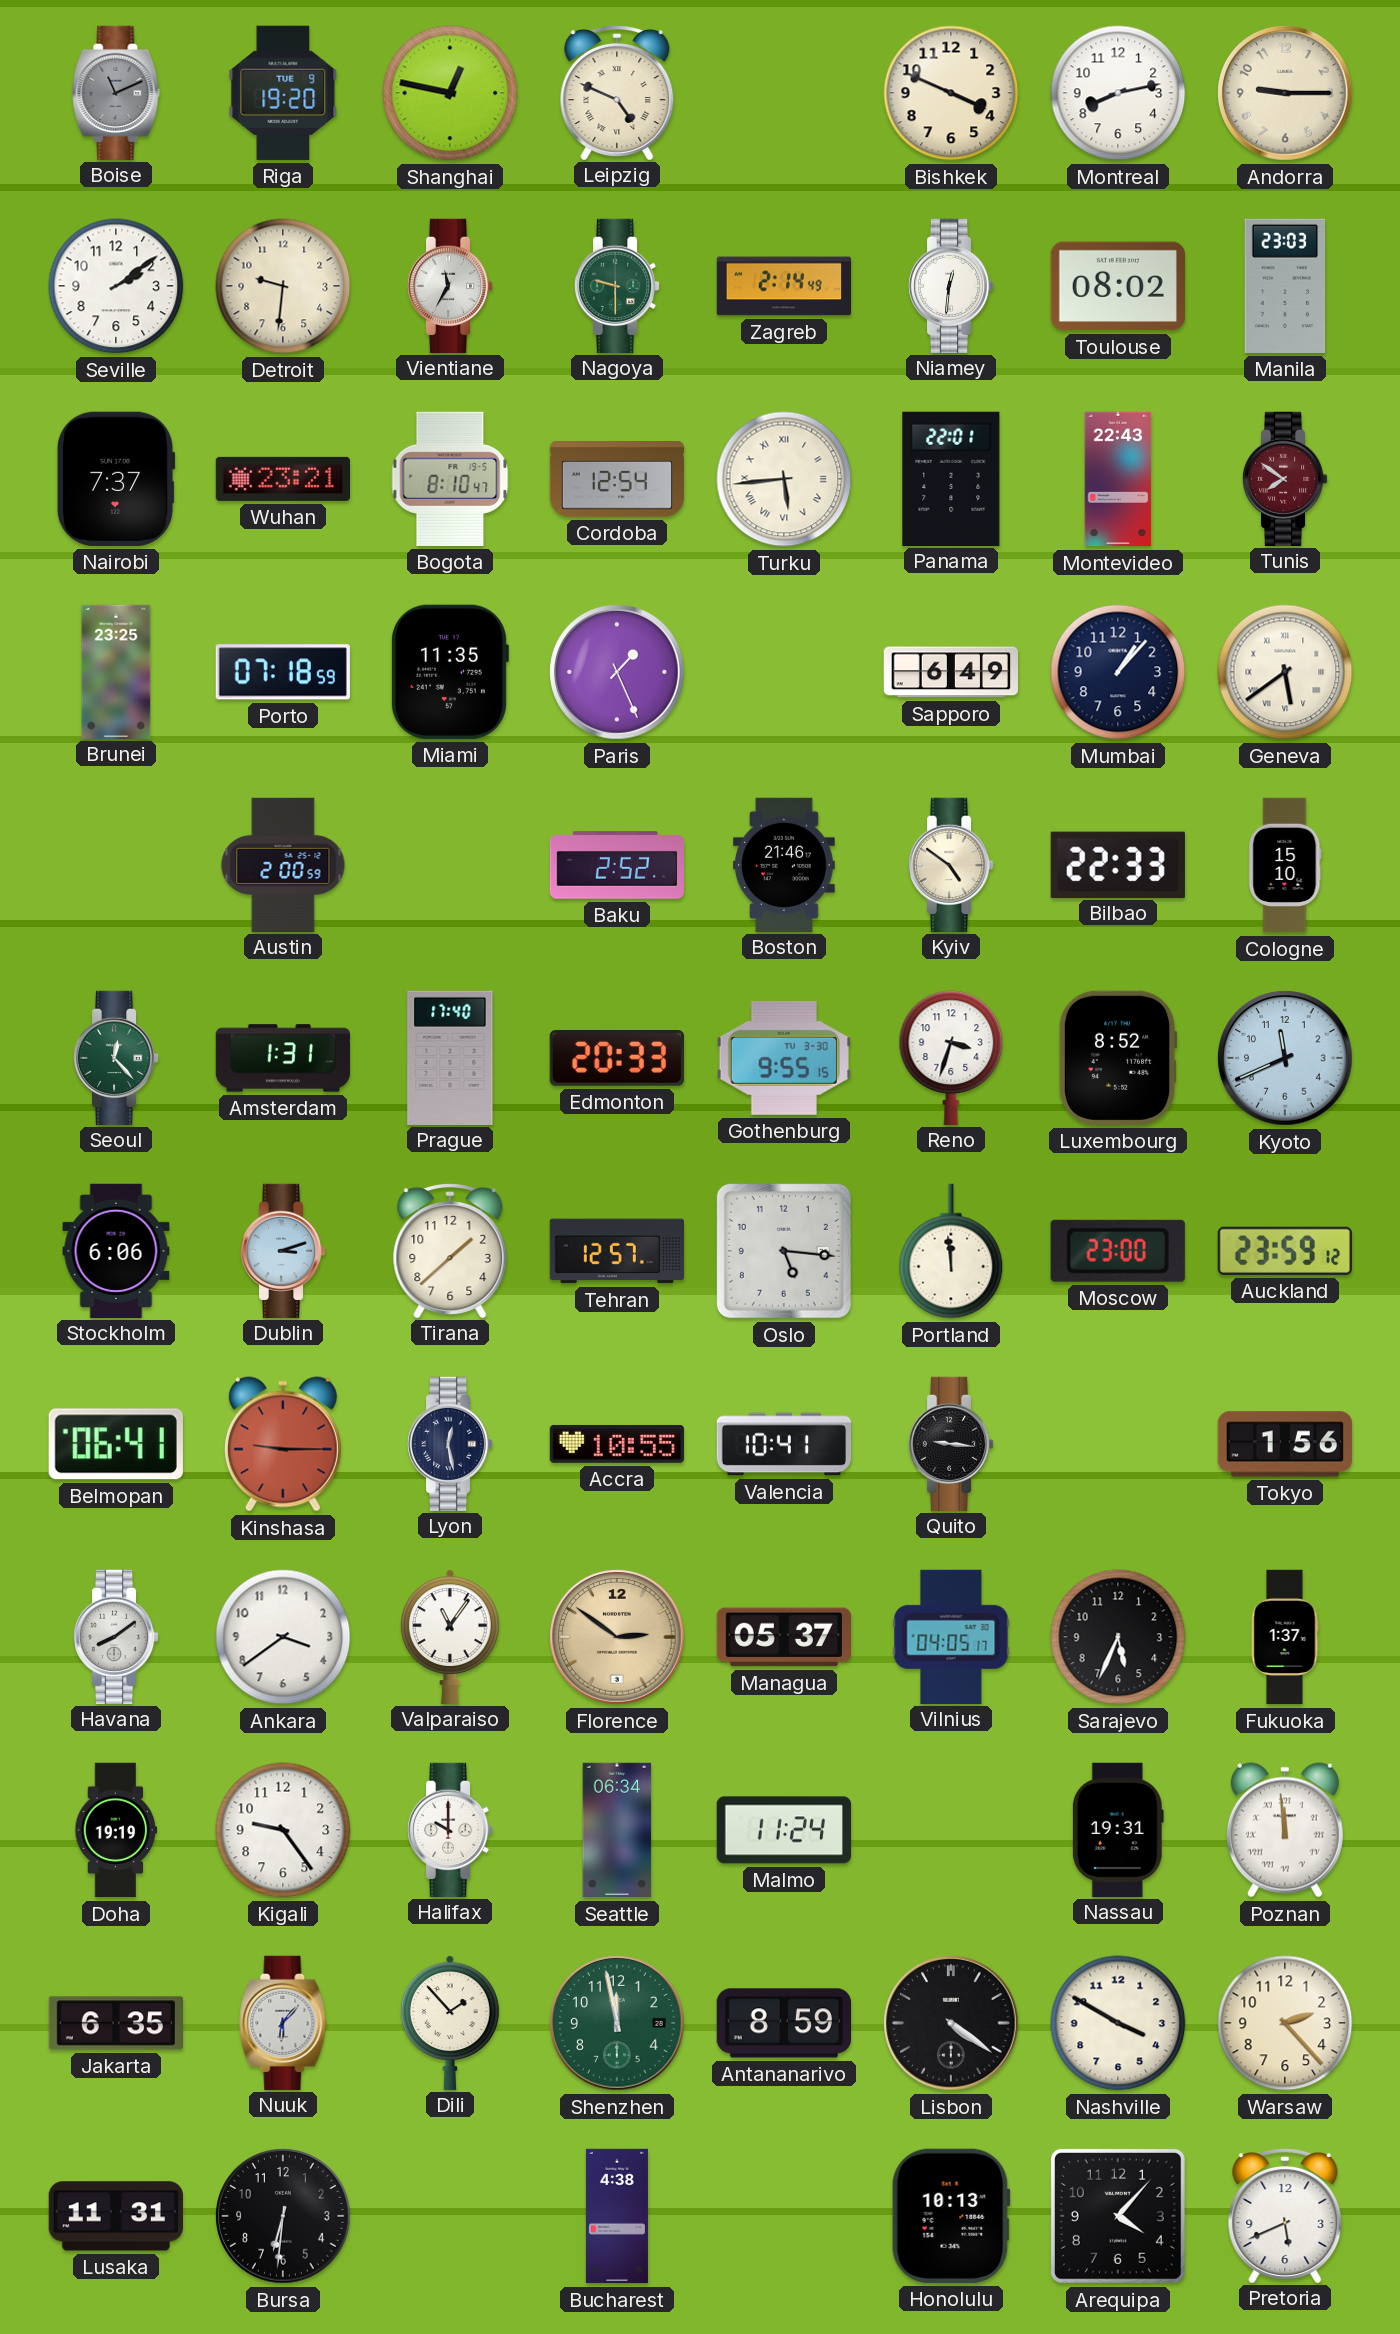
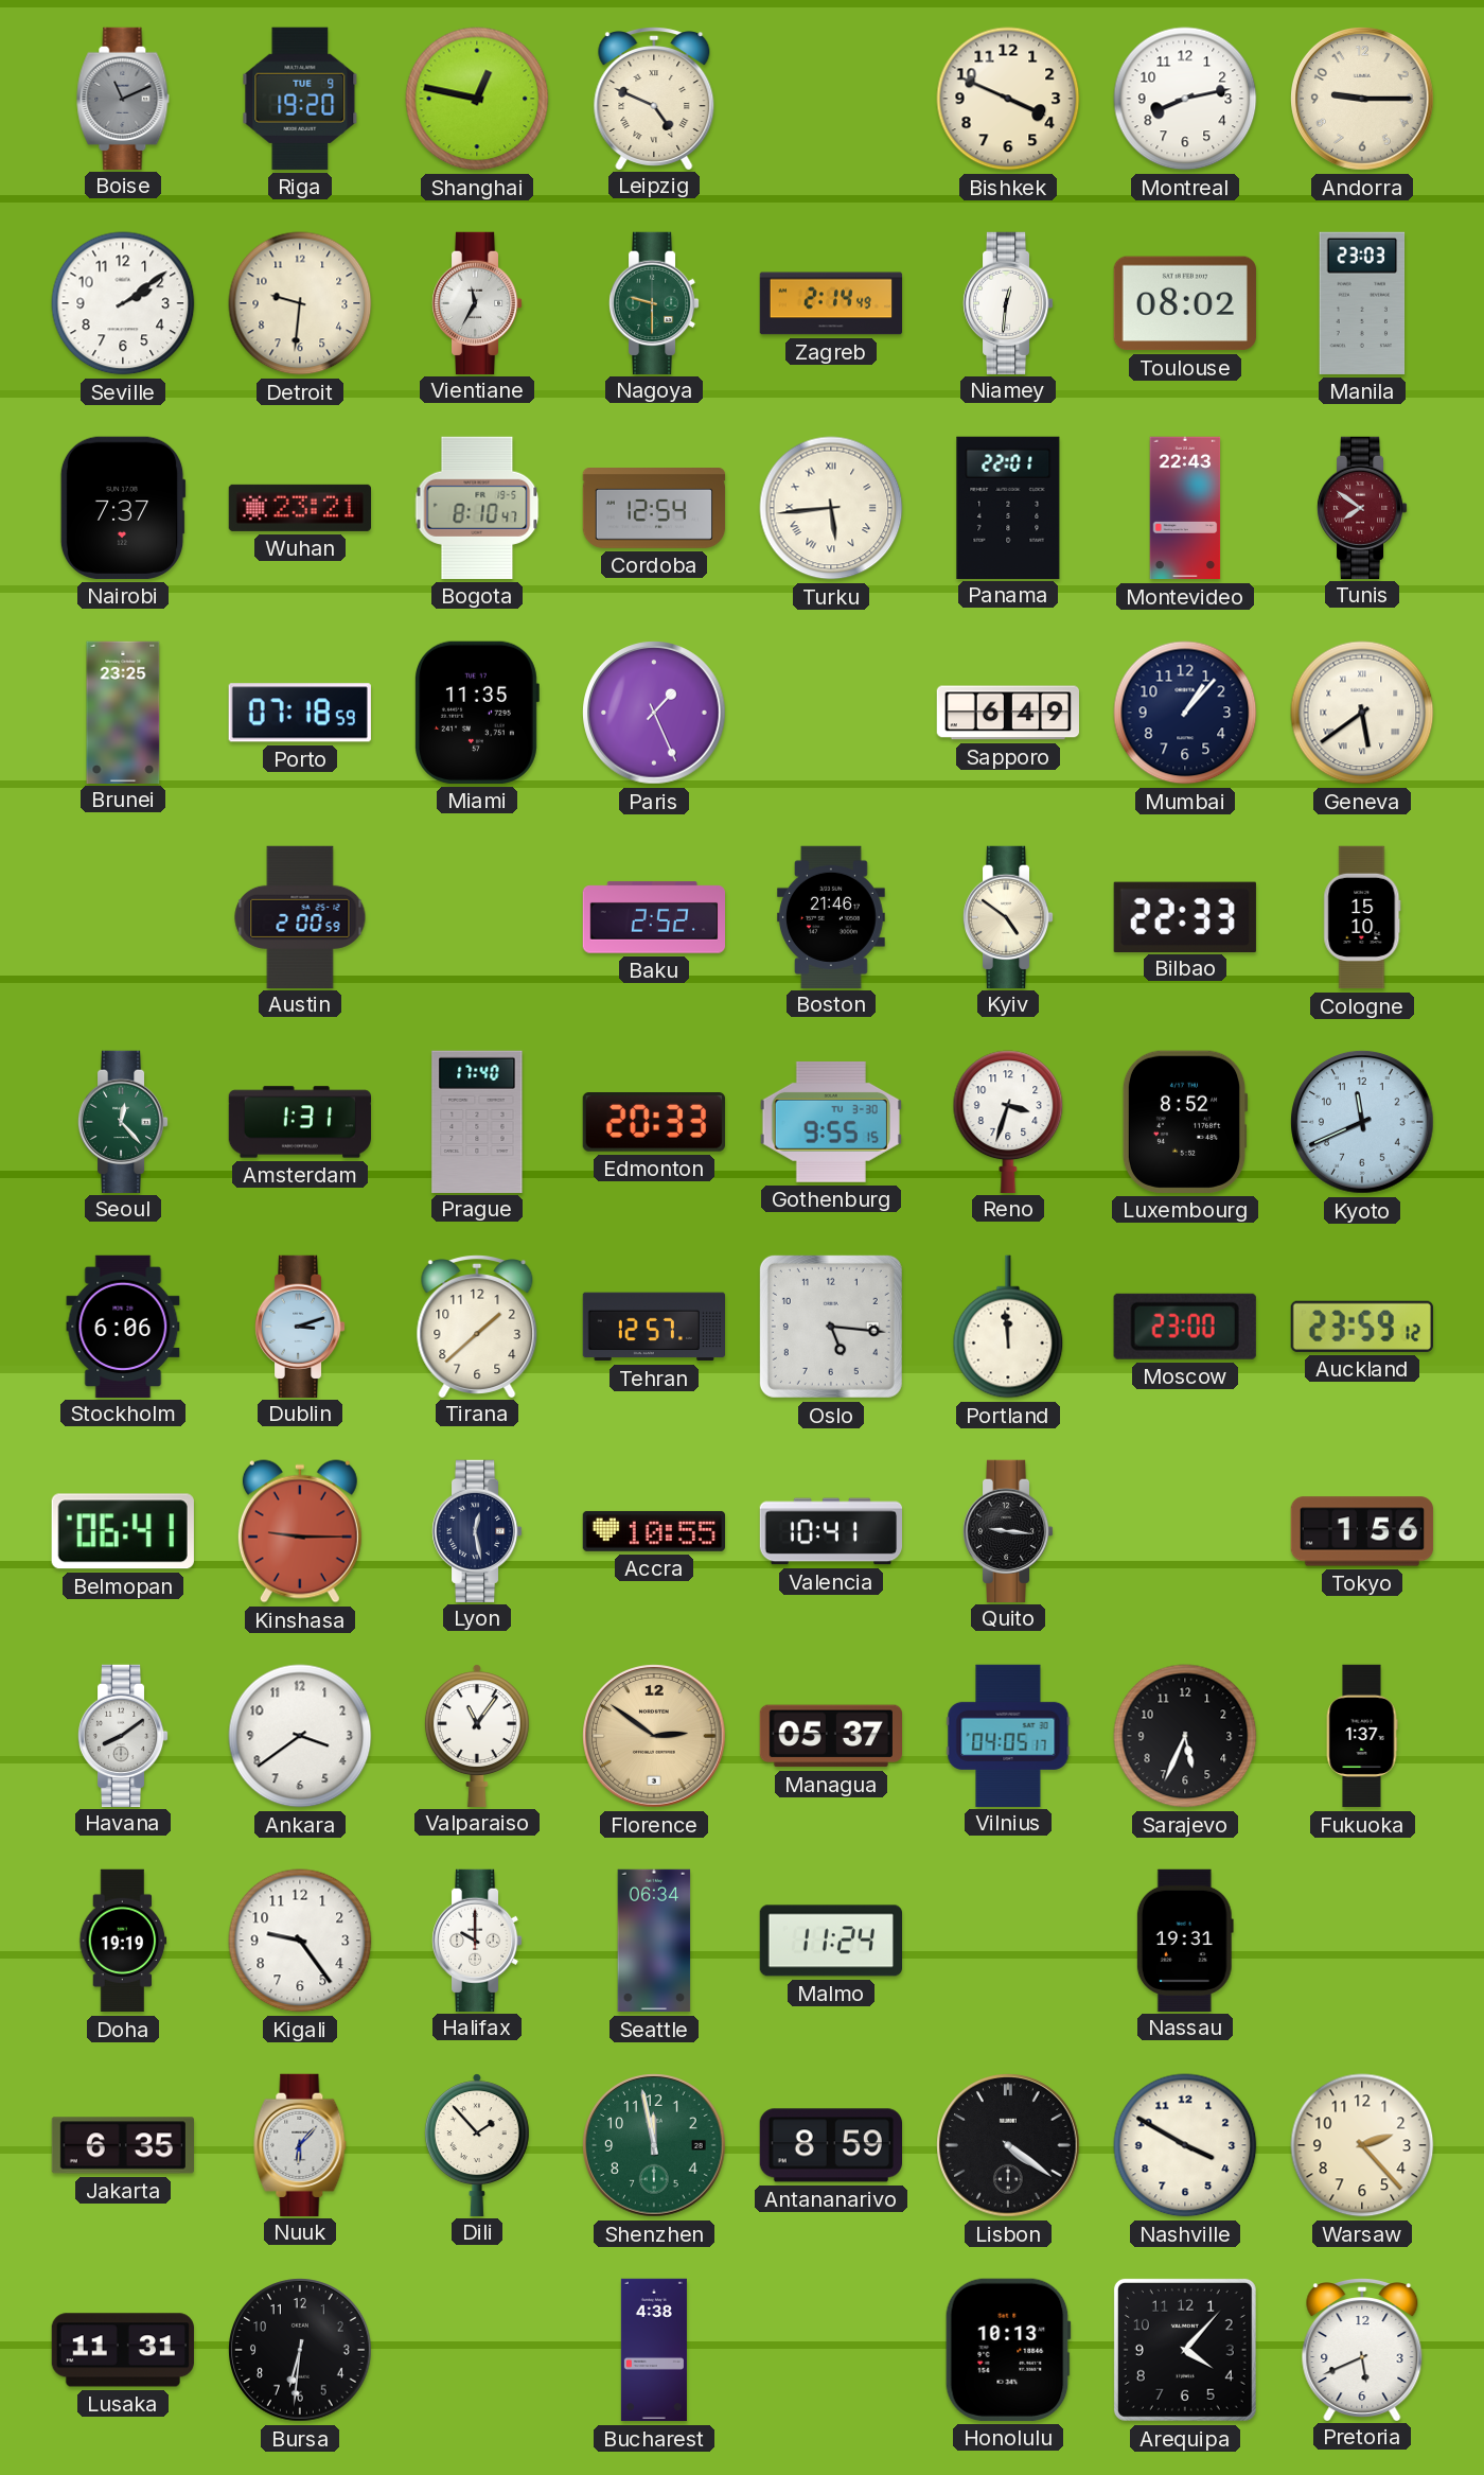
Poznan: 11:59 -> none
